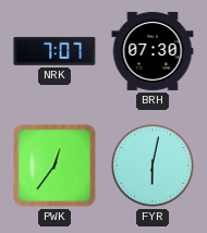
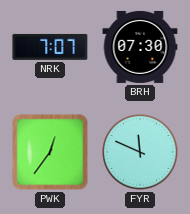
FYR: 6:02 -> 11:49
